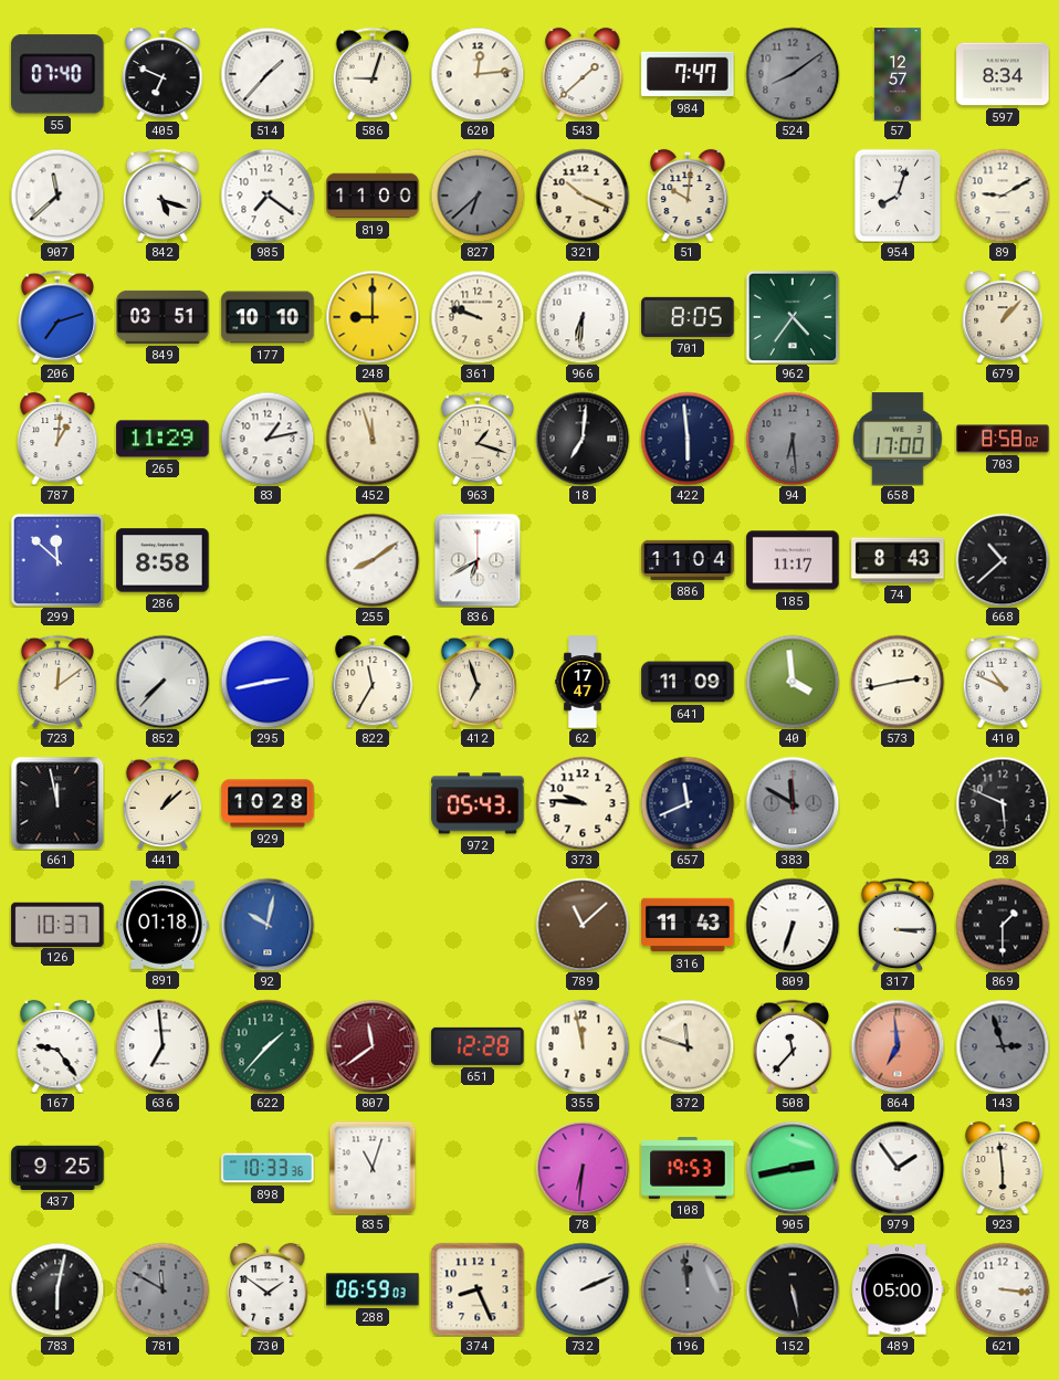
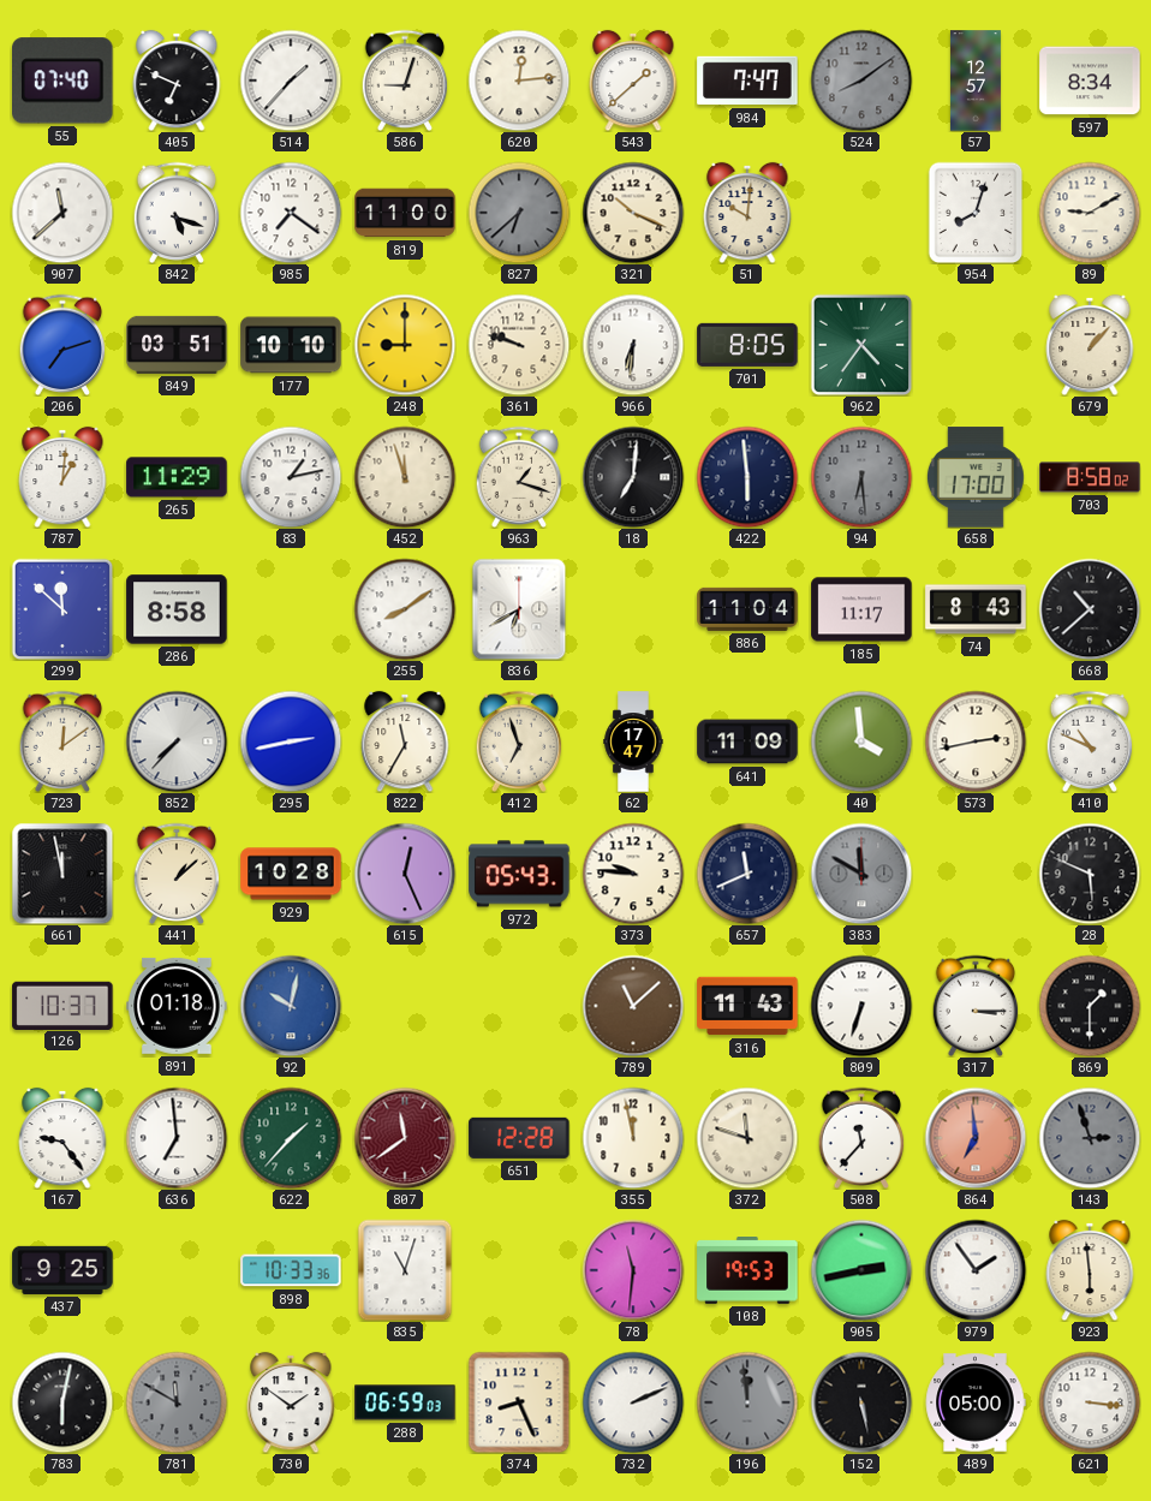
615: none -> 12:26
78: 6:31 -> 11:31
